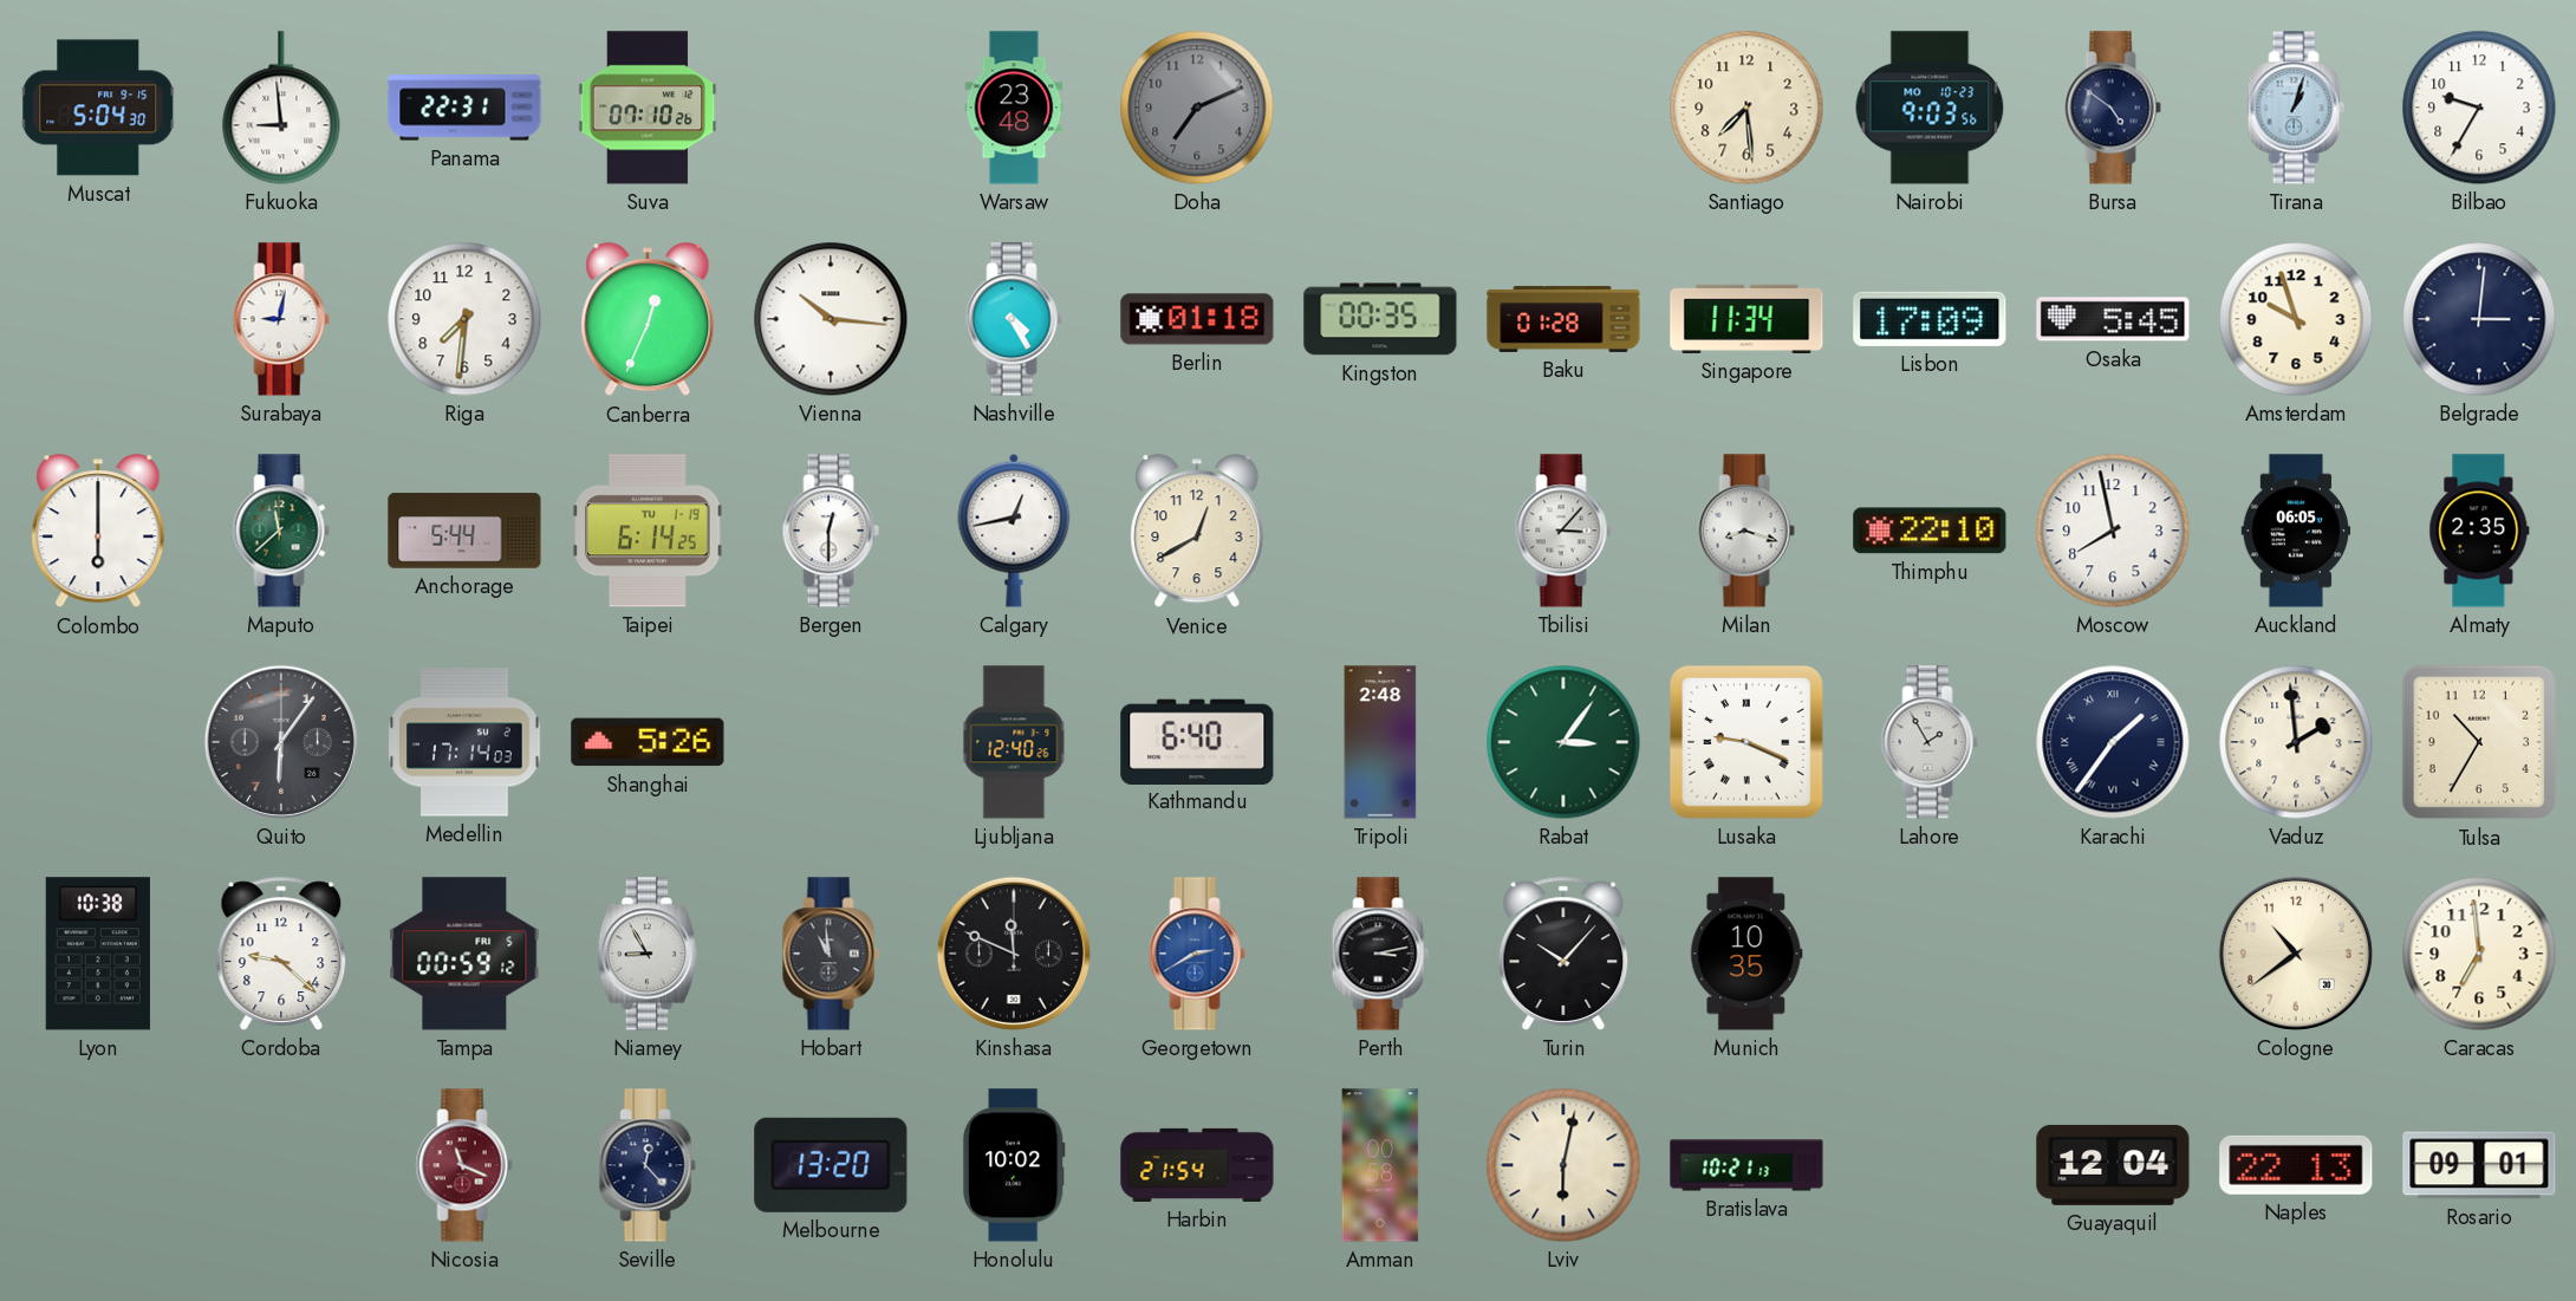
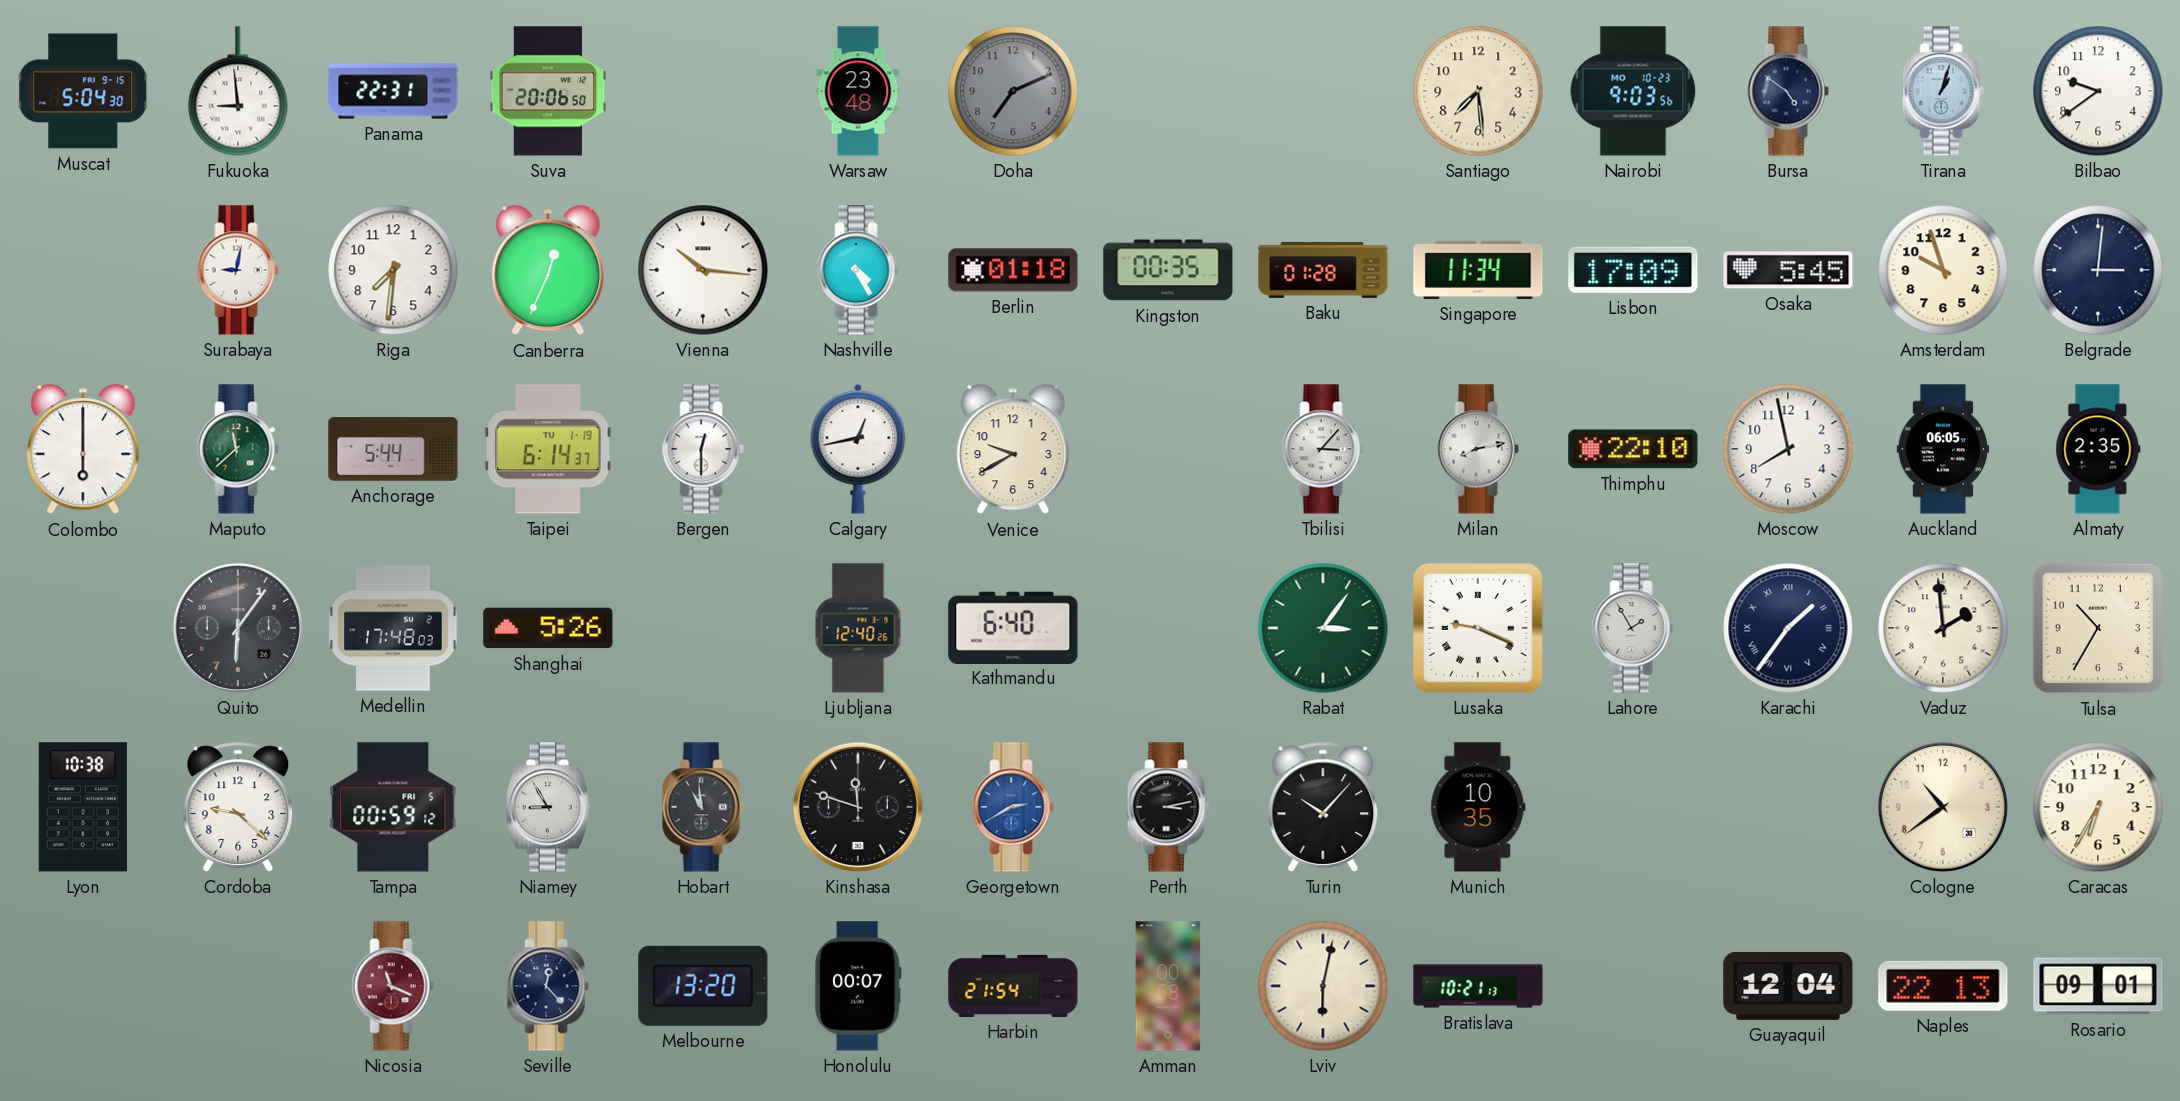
Suva: 07:10 -> 20:06
Bilbao: 9:35 -> 9:39
Taipei: 6:14:25 -> 6:14:37
Venice: 12:40 -> 9:40
Milan: 8:18 -> 8:13
Medellin: 17:14 -> 17:48
Tripoli: 2:48 -> none
Kinshasa: 11:49 -> 11:48
Caracas: 6:59 -> 6:35
Honolulu: 10:02 -> 00:07
